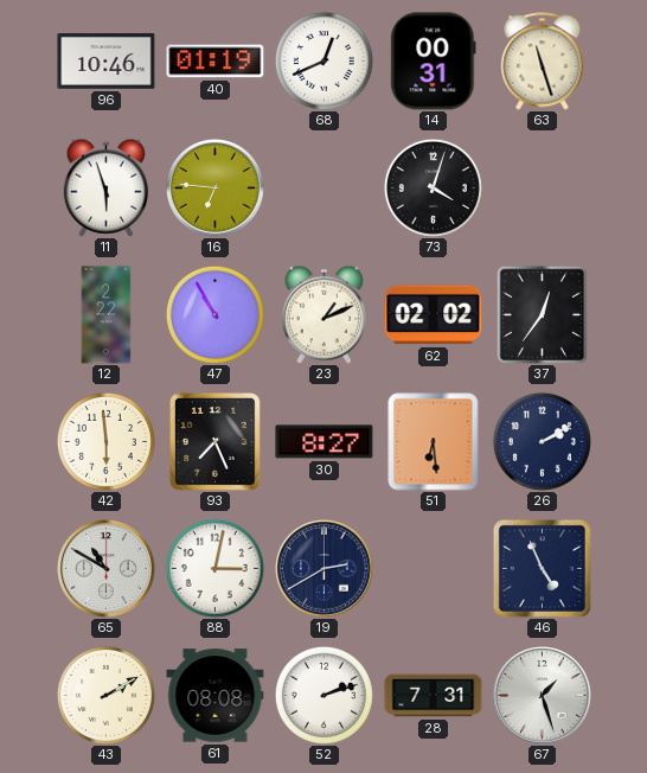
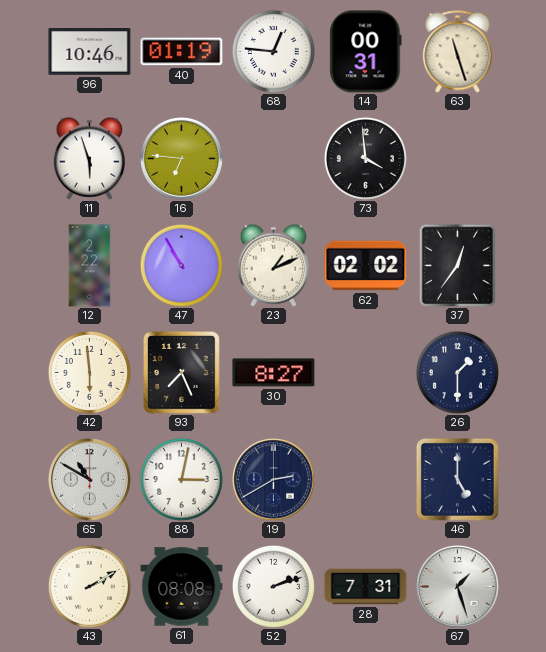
68: 12:41 -> 12:46
73: 4:03 -> 3:59
51: 6:29 -> none
26: 2:10 -> 1:30
46: 4:56 -> 5:00
